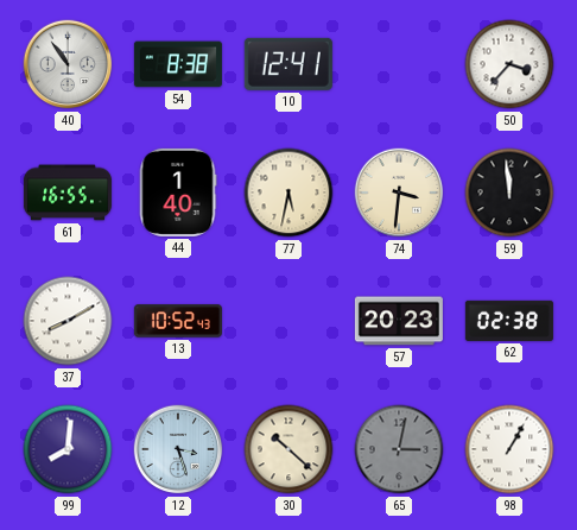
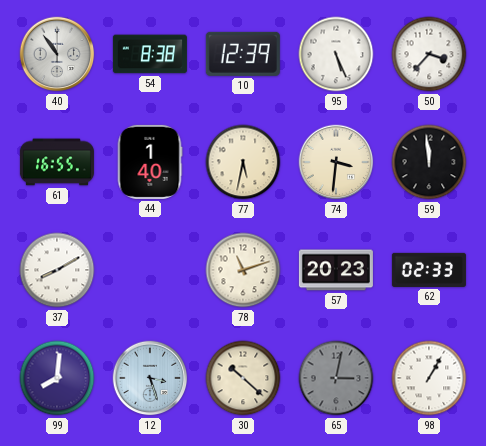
10: 12:41 -> 12:39
95: none -> 5:26
13: 10:52 -> none
78: none -> 11:12
62: 02:38 -> 02:33
